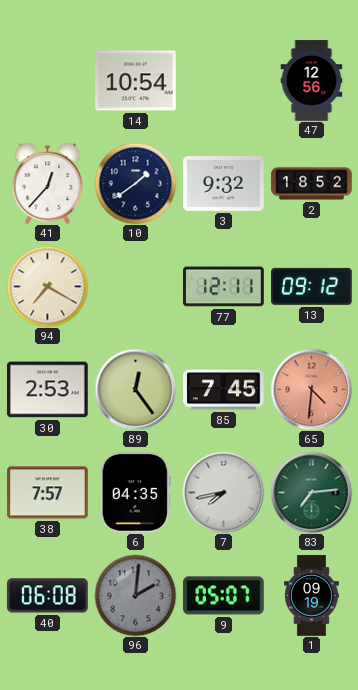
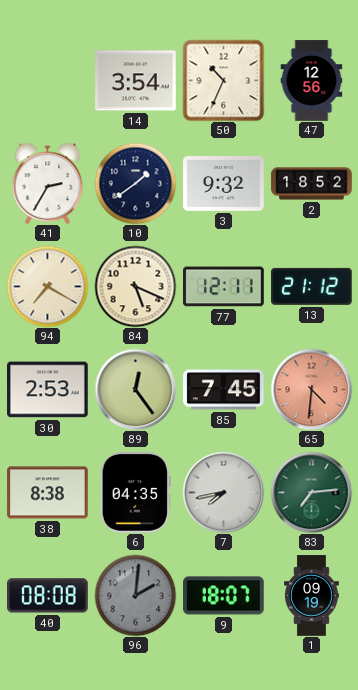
14: 10:54 -> 3:54
50: none -> 10:34
41: 12:37 -> 2:35
84: none -> 5:19
13: 09:12 -> 21:12
38: 7:57 -> 8:38
40: 06:08 -> 08:08
9: 05:07 -> 18:07
